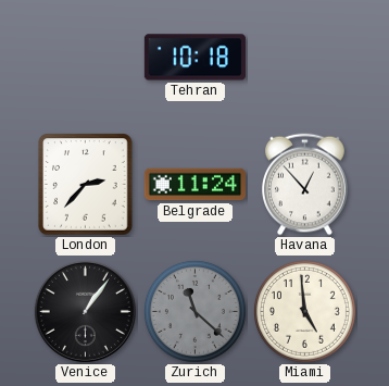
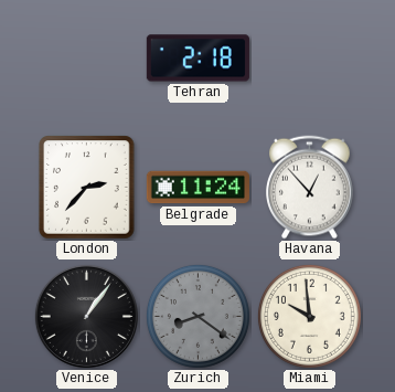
Tehran: 10:18 -> 2:18
Zurich: 11:22 -> 8:21
Miami: 4:59 -> 9:59
